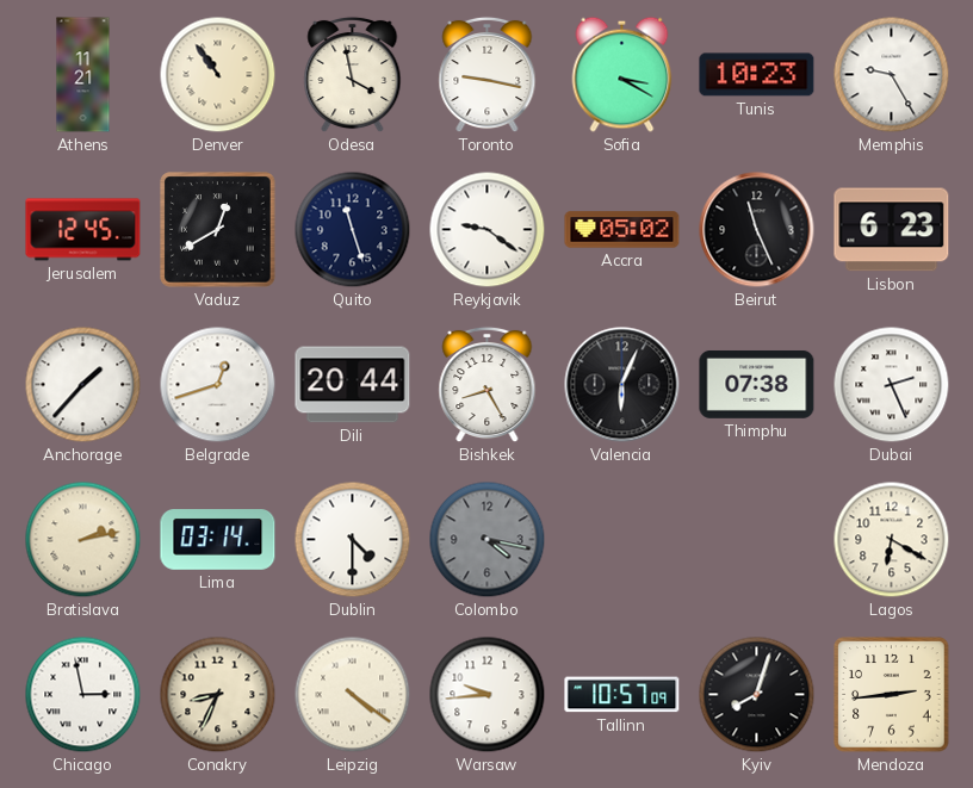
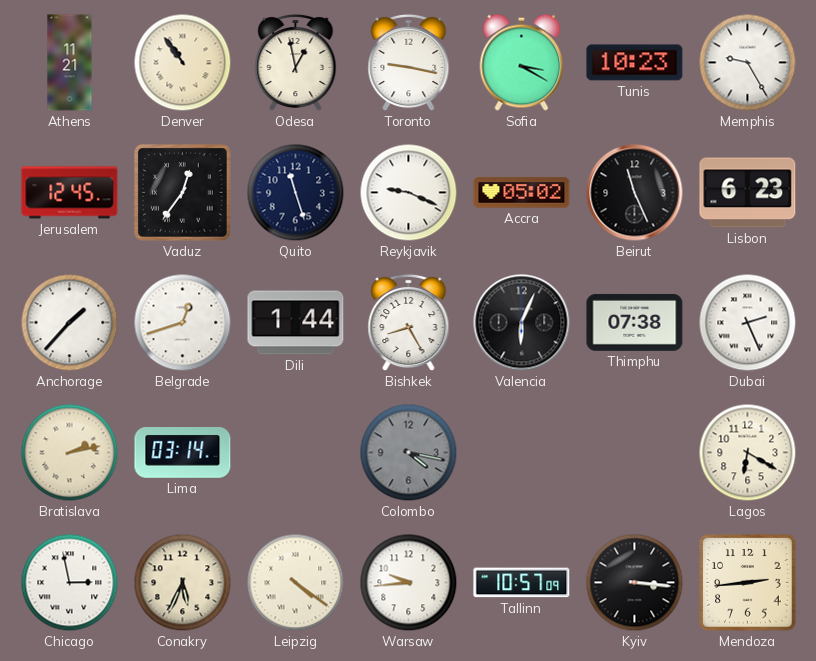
Odesa: 3:58 -> 12:58
Vaduz: 12:40 -> 12:36
Reykjavik: 9:21 -> 9:19
Dili: 20:44 -> 1:44
Dublin: 4:30 -> none
Conakry: 8:34 -> 5:34
Kyiv: 8:03 -> 3:16
